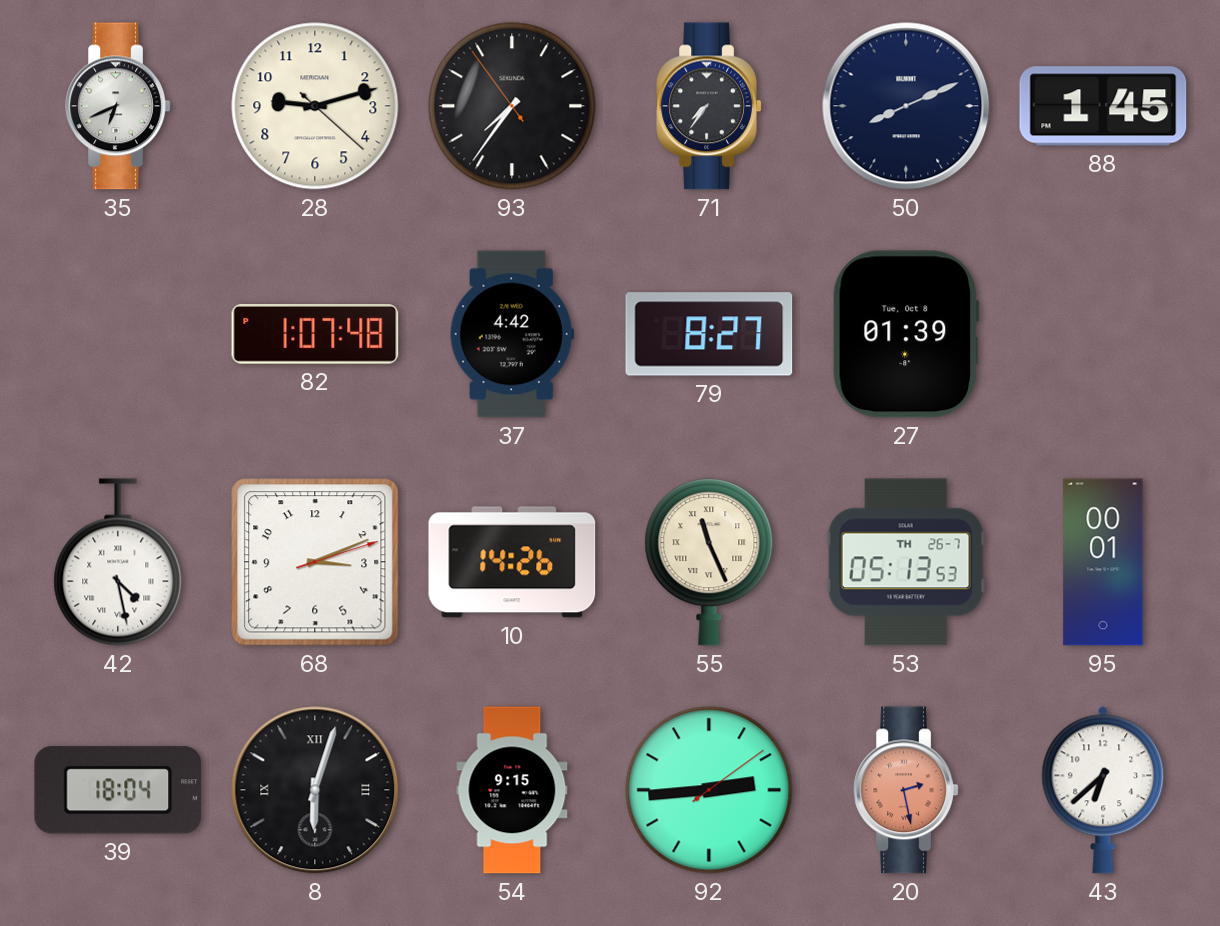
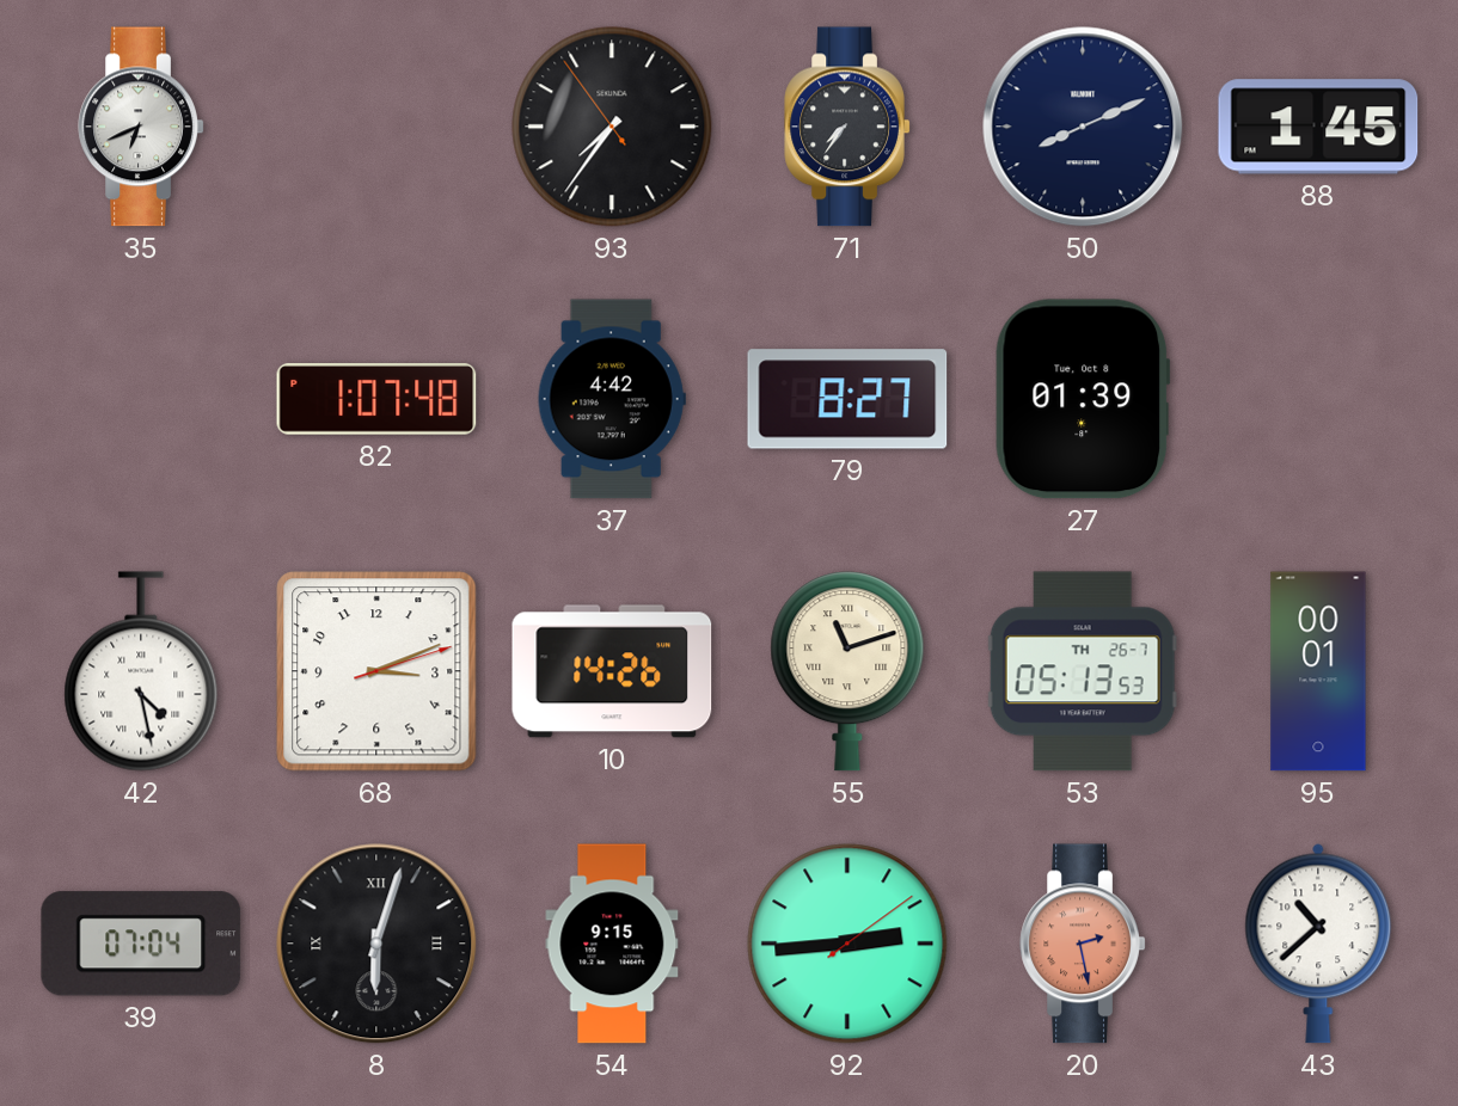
28: 9:12 -> none
55: 11:26 -> 11:12
39: 18:04 -> 07:04
43: 6:38 -> 10:38
